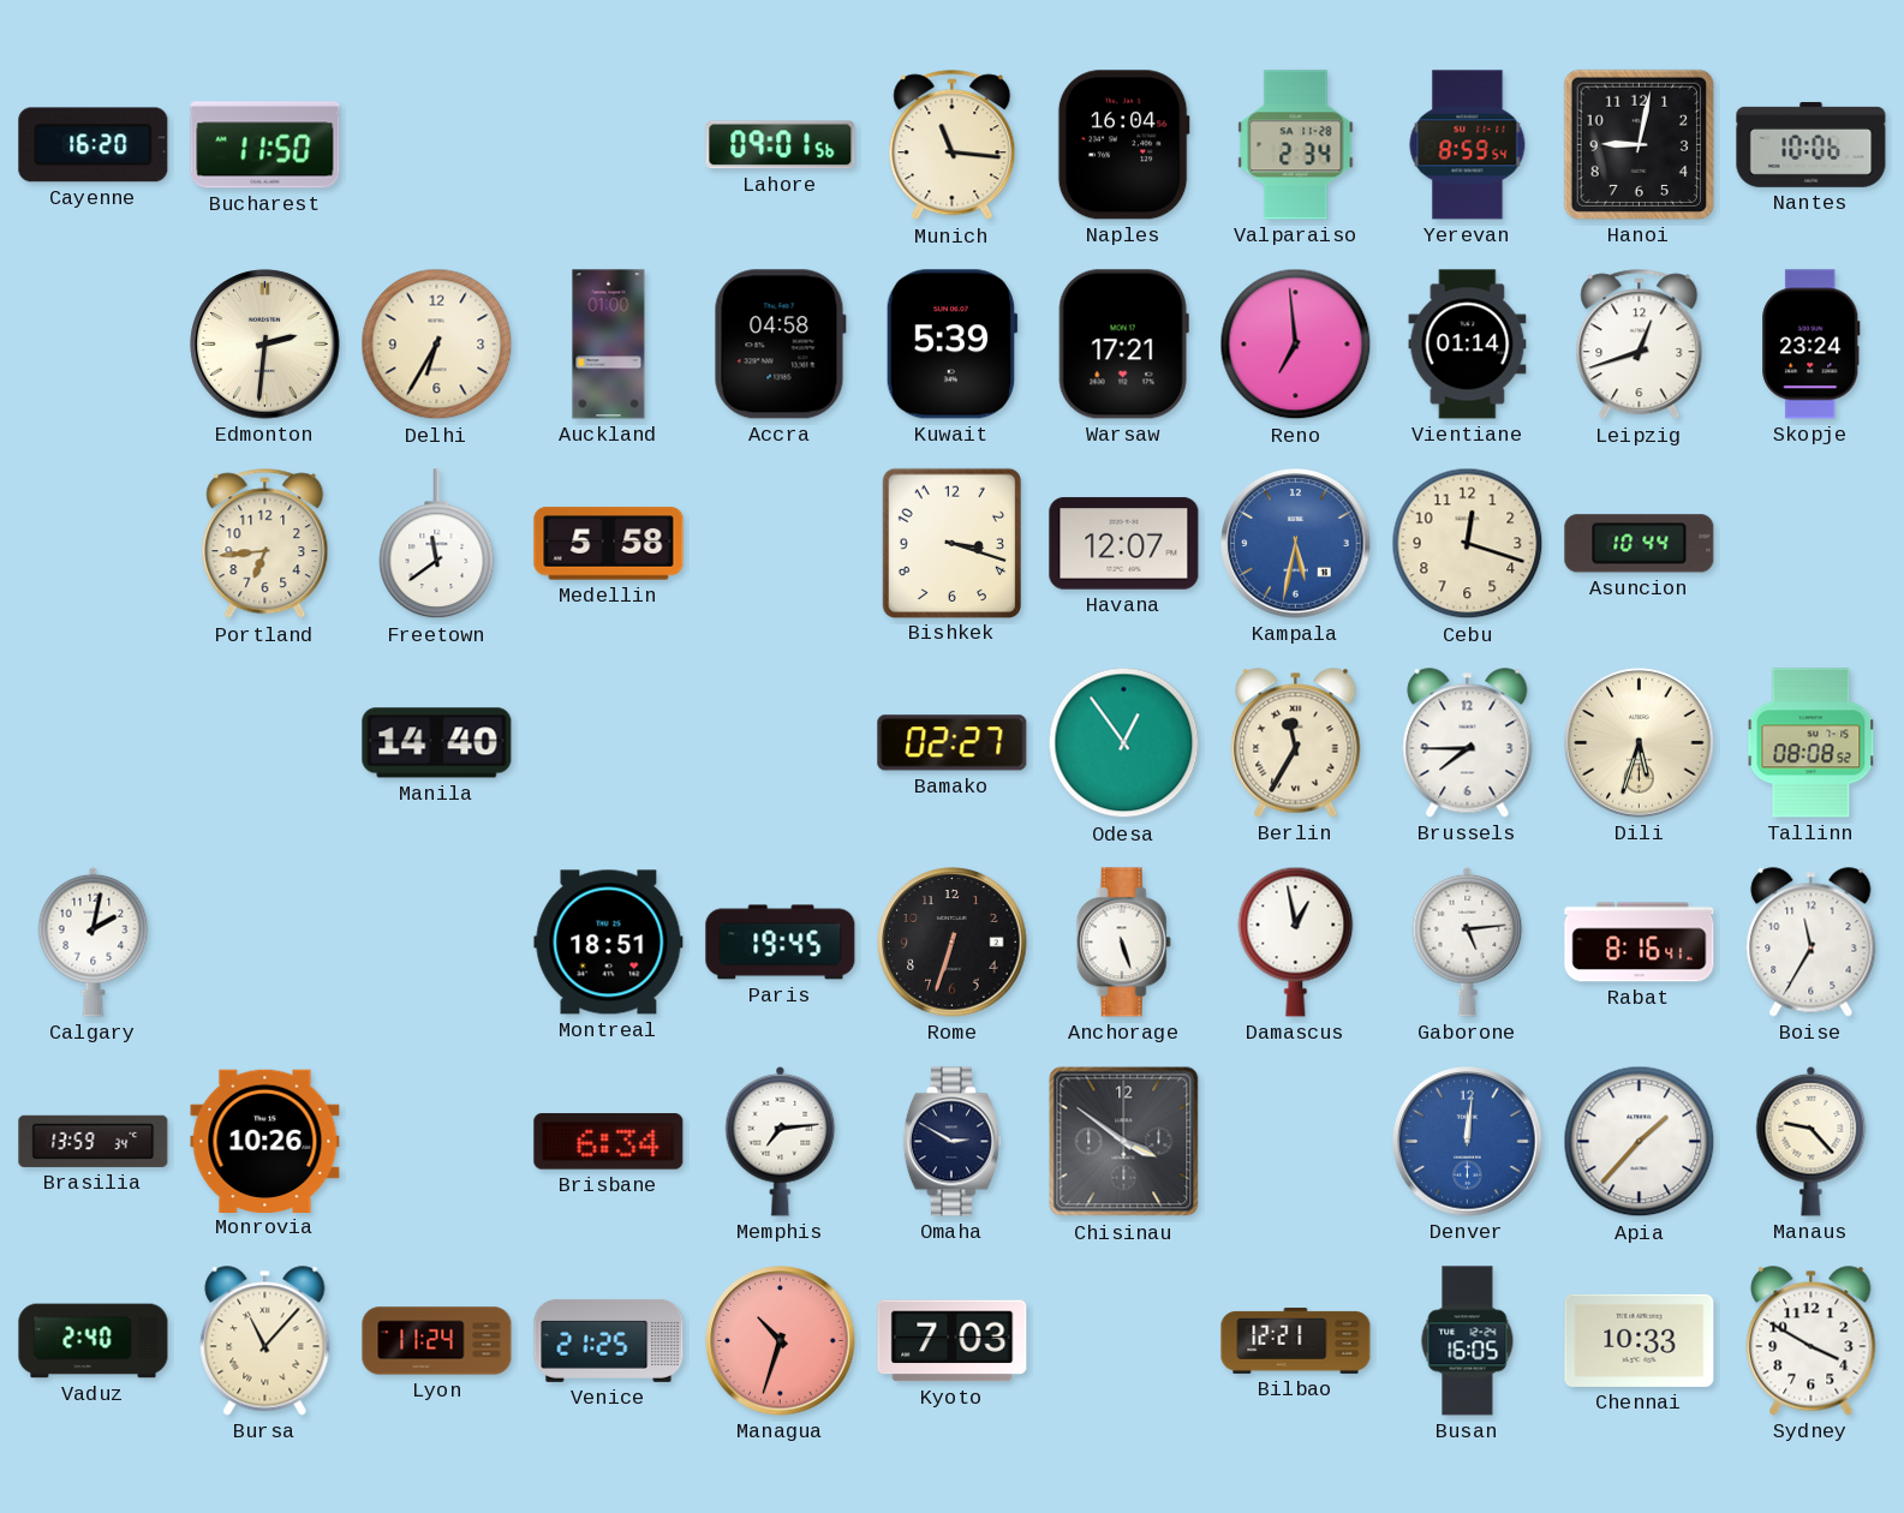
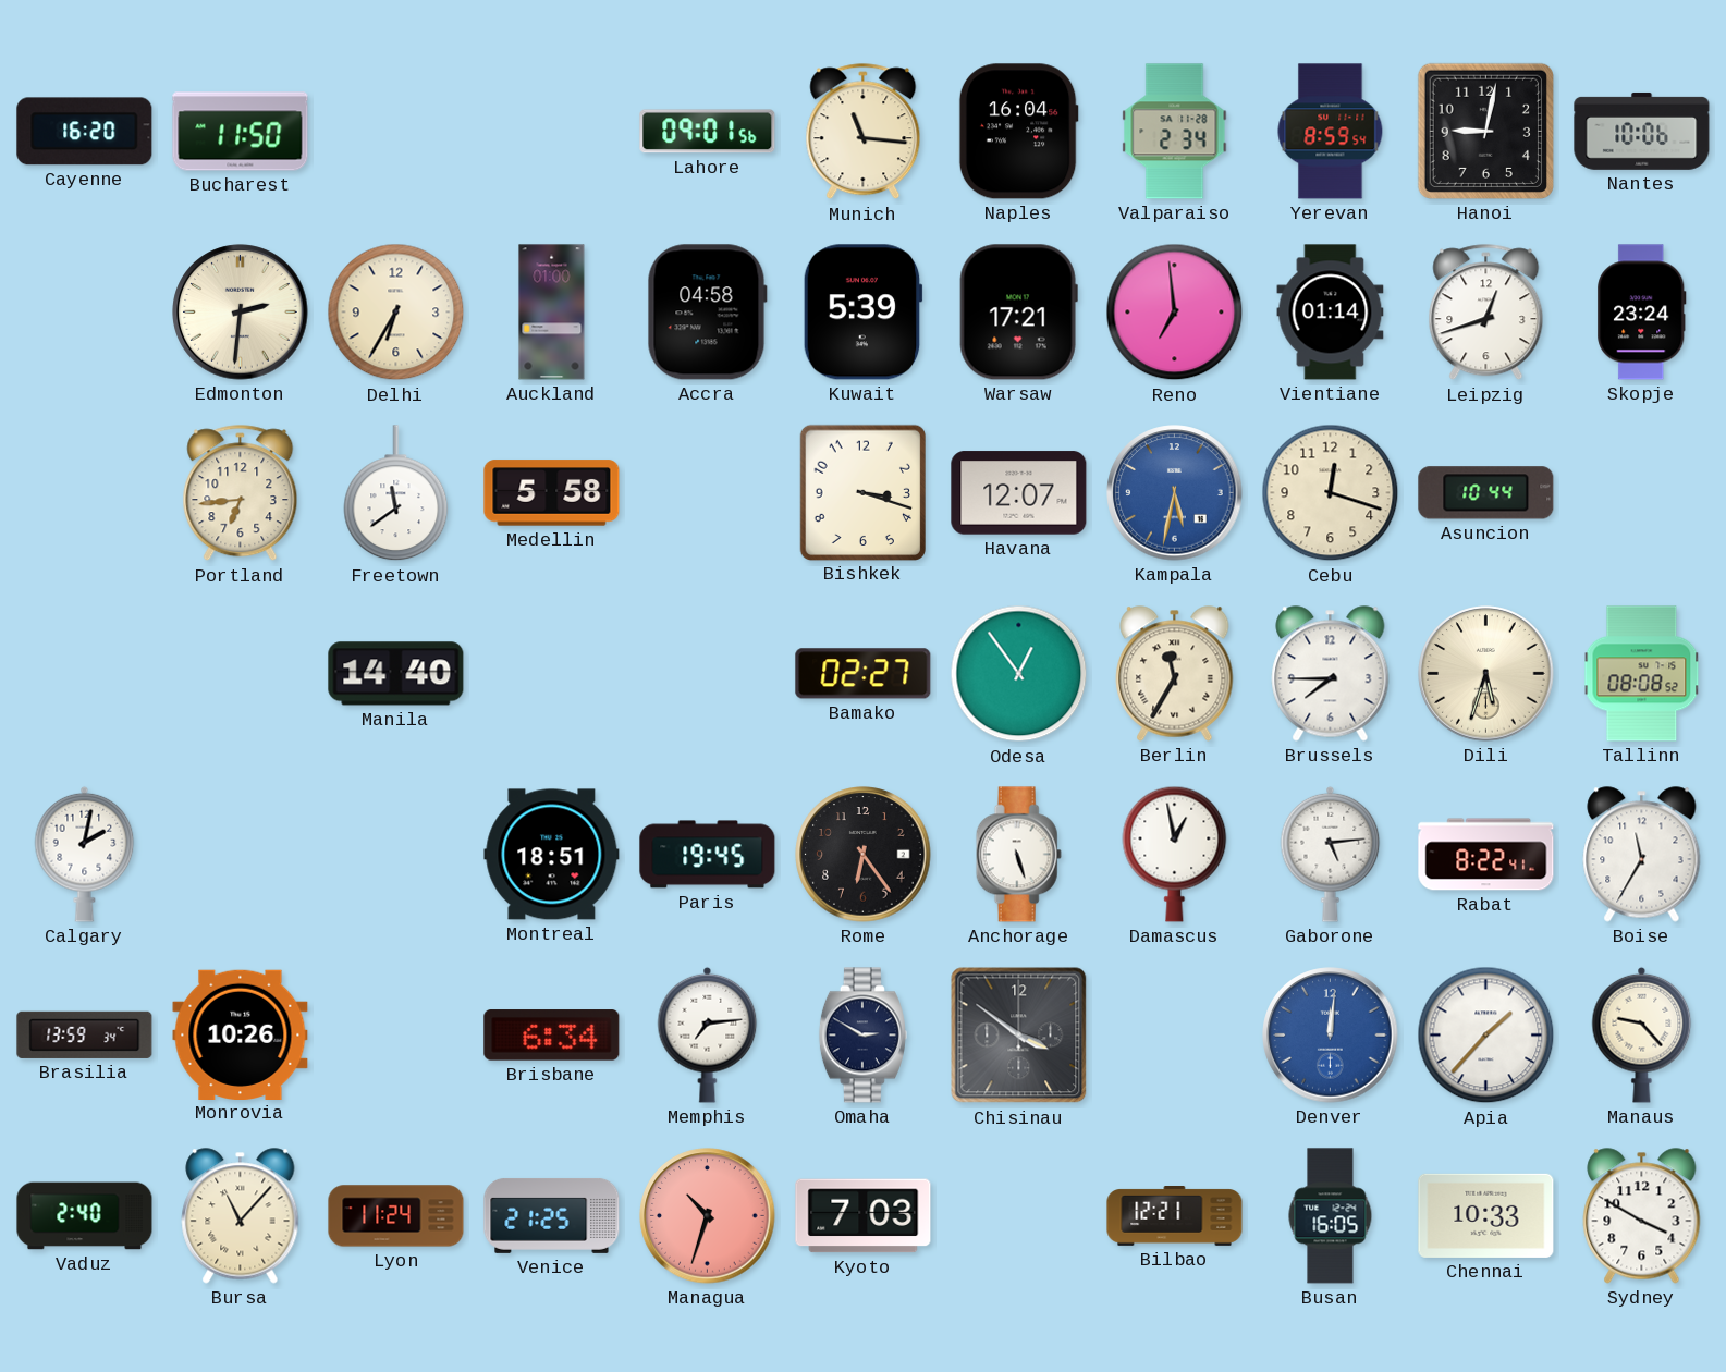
Rome: 6:33 -> 6:24
Rabat: 8:16 -> 8:22
